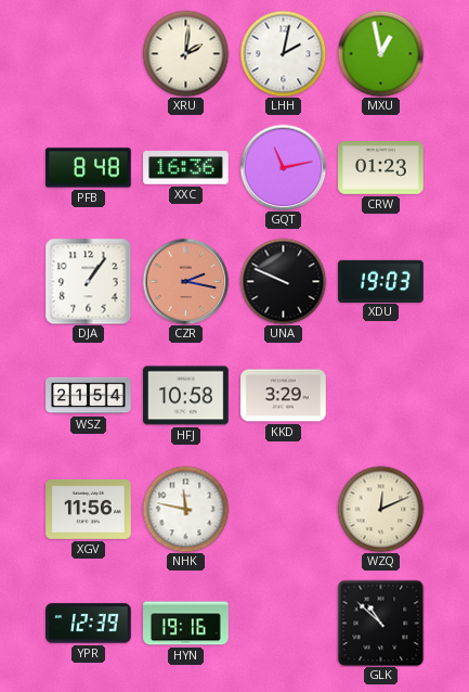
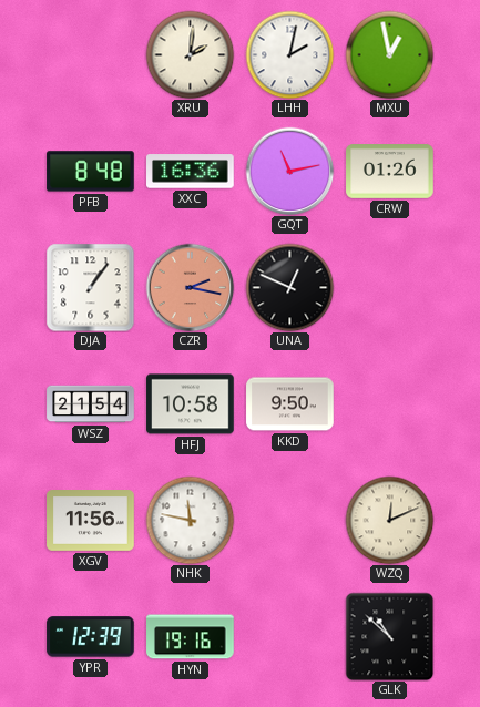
CRW: 01:23 -> 01:26
UNA: 9:49 -> 12:49
XDU: 19:03 -> none
KKD: 3:29 -> 9:50
